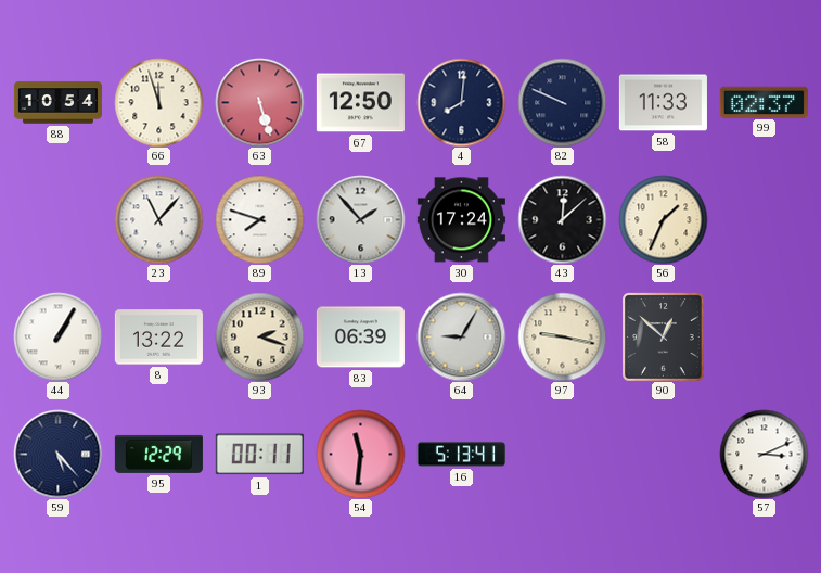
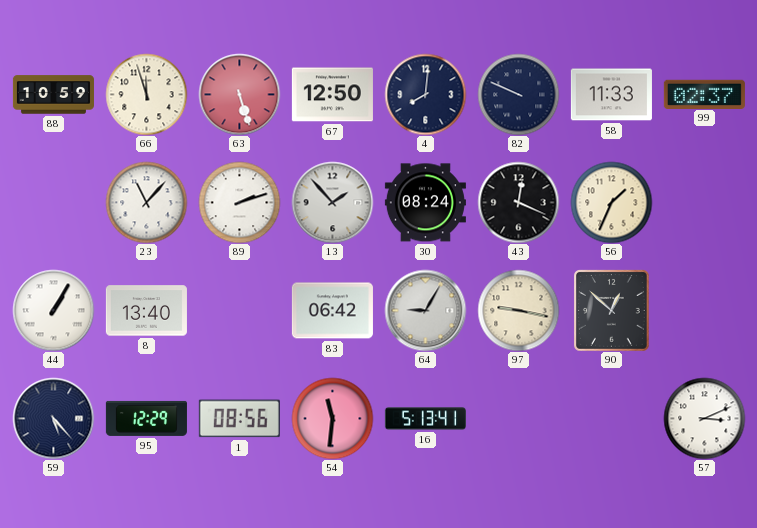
88: 10:54 -> 10:59
89: 7:48 -> 2:12
30: 17:24 -> 08:24
43: 12:08 -> 12:19
8: 13:22 -> 13:40
93: 2:18 -> none
83: 06:39 -> 06:42
1: 00:11 -> 08:56
